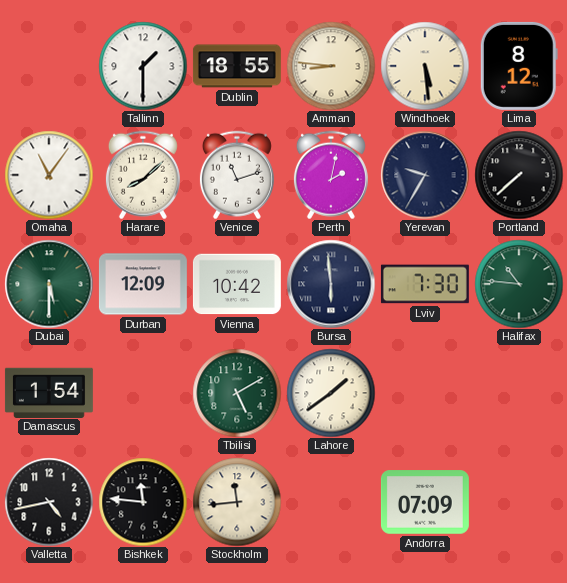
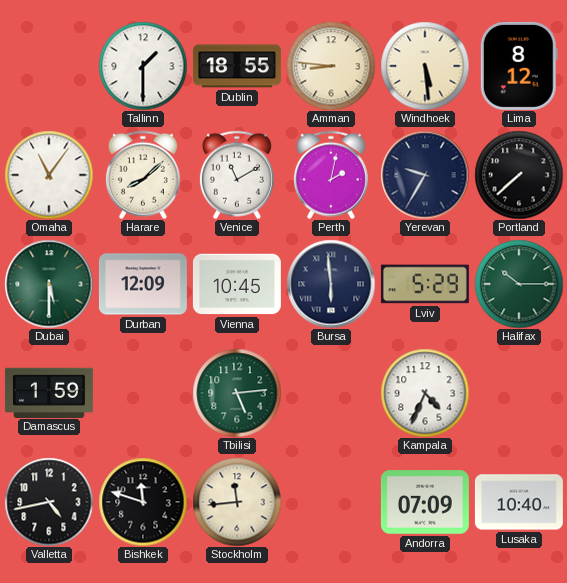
Venice: 11:12 -> 11:10
Vienna: 10:42 -> 10:45
Lviv: 7:30 -> 5:29
Halifax: 10:46 -> 10:15
Damascus: 1:54 -> 1:59
Tbilisi: 5:10 -> 5:14
Lahore: 1:39 -> none
Kampala: none -> 4:34
Bishkek: 11:46 -> 11:48
Lusaka: none -> 10:40
